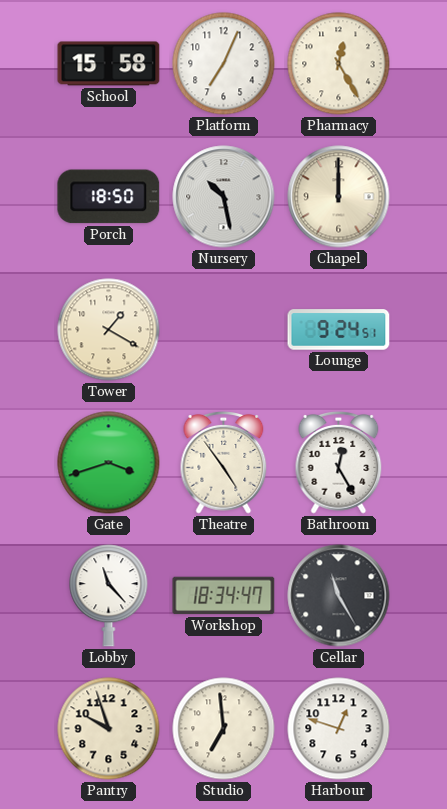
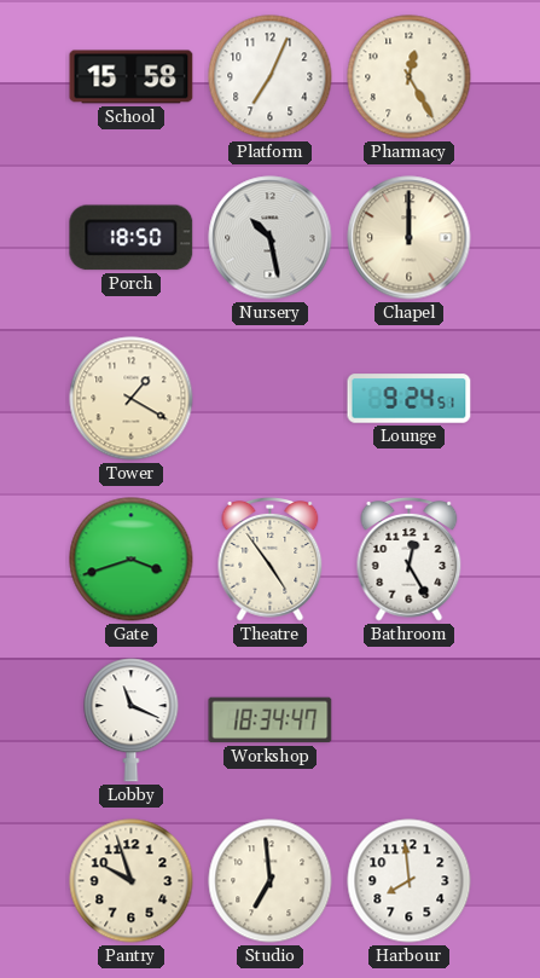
Lobby: 11:23 -> 11:19
Cellar: 11:25 -> none
Harbour: 12:48 -> 7:59
